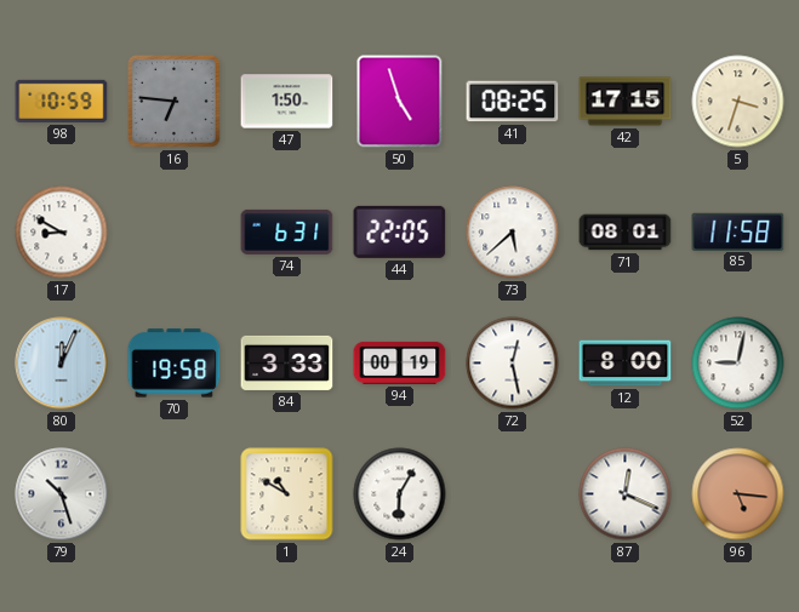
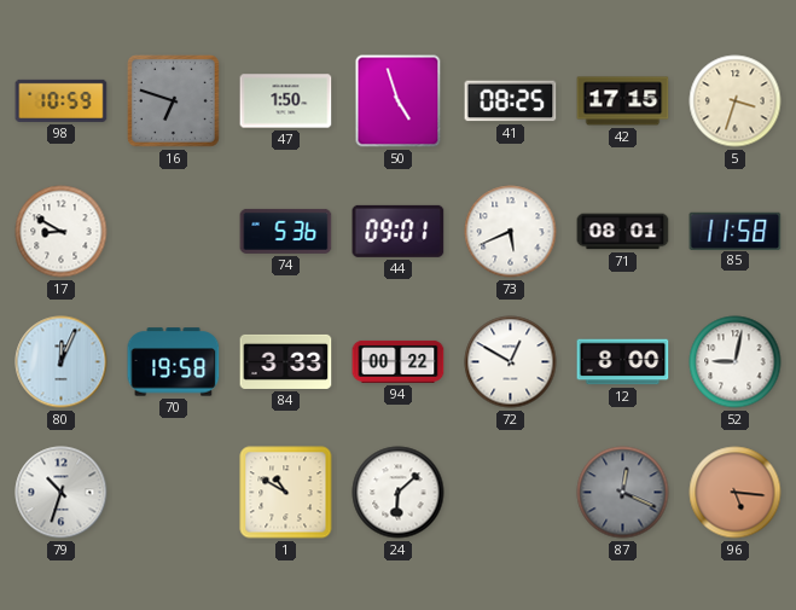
16: 6:46 -> 6:48
74: 6:31 -> 5:36
44: 22:05 -> 09:01
73: 5:38 -> 5:41
94: 00:19 -> 00:22
72: 12:28 -> 12:50
79: 10:27 -> 10:33
24: 6:05 -> 6:08
87 dial: white -> grey
